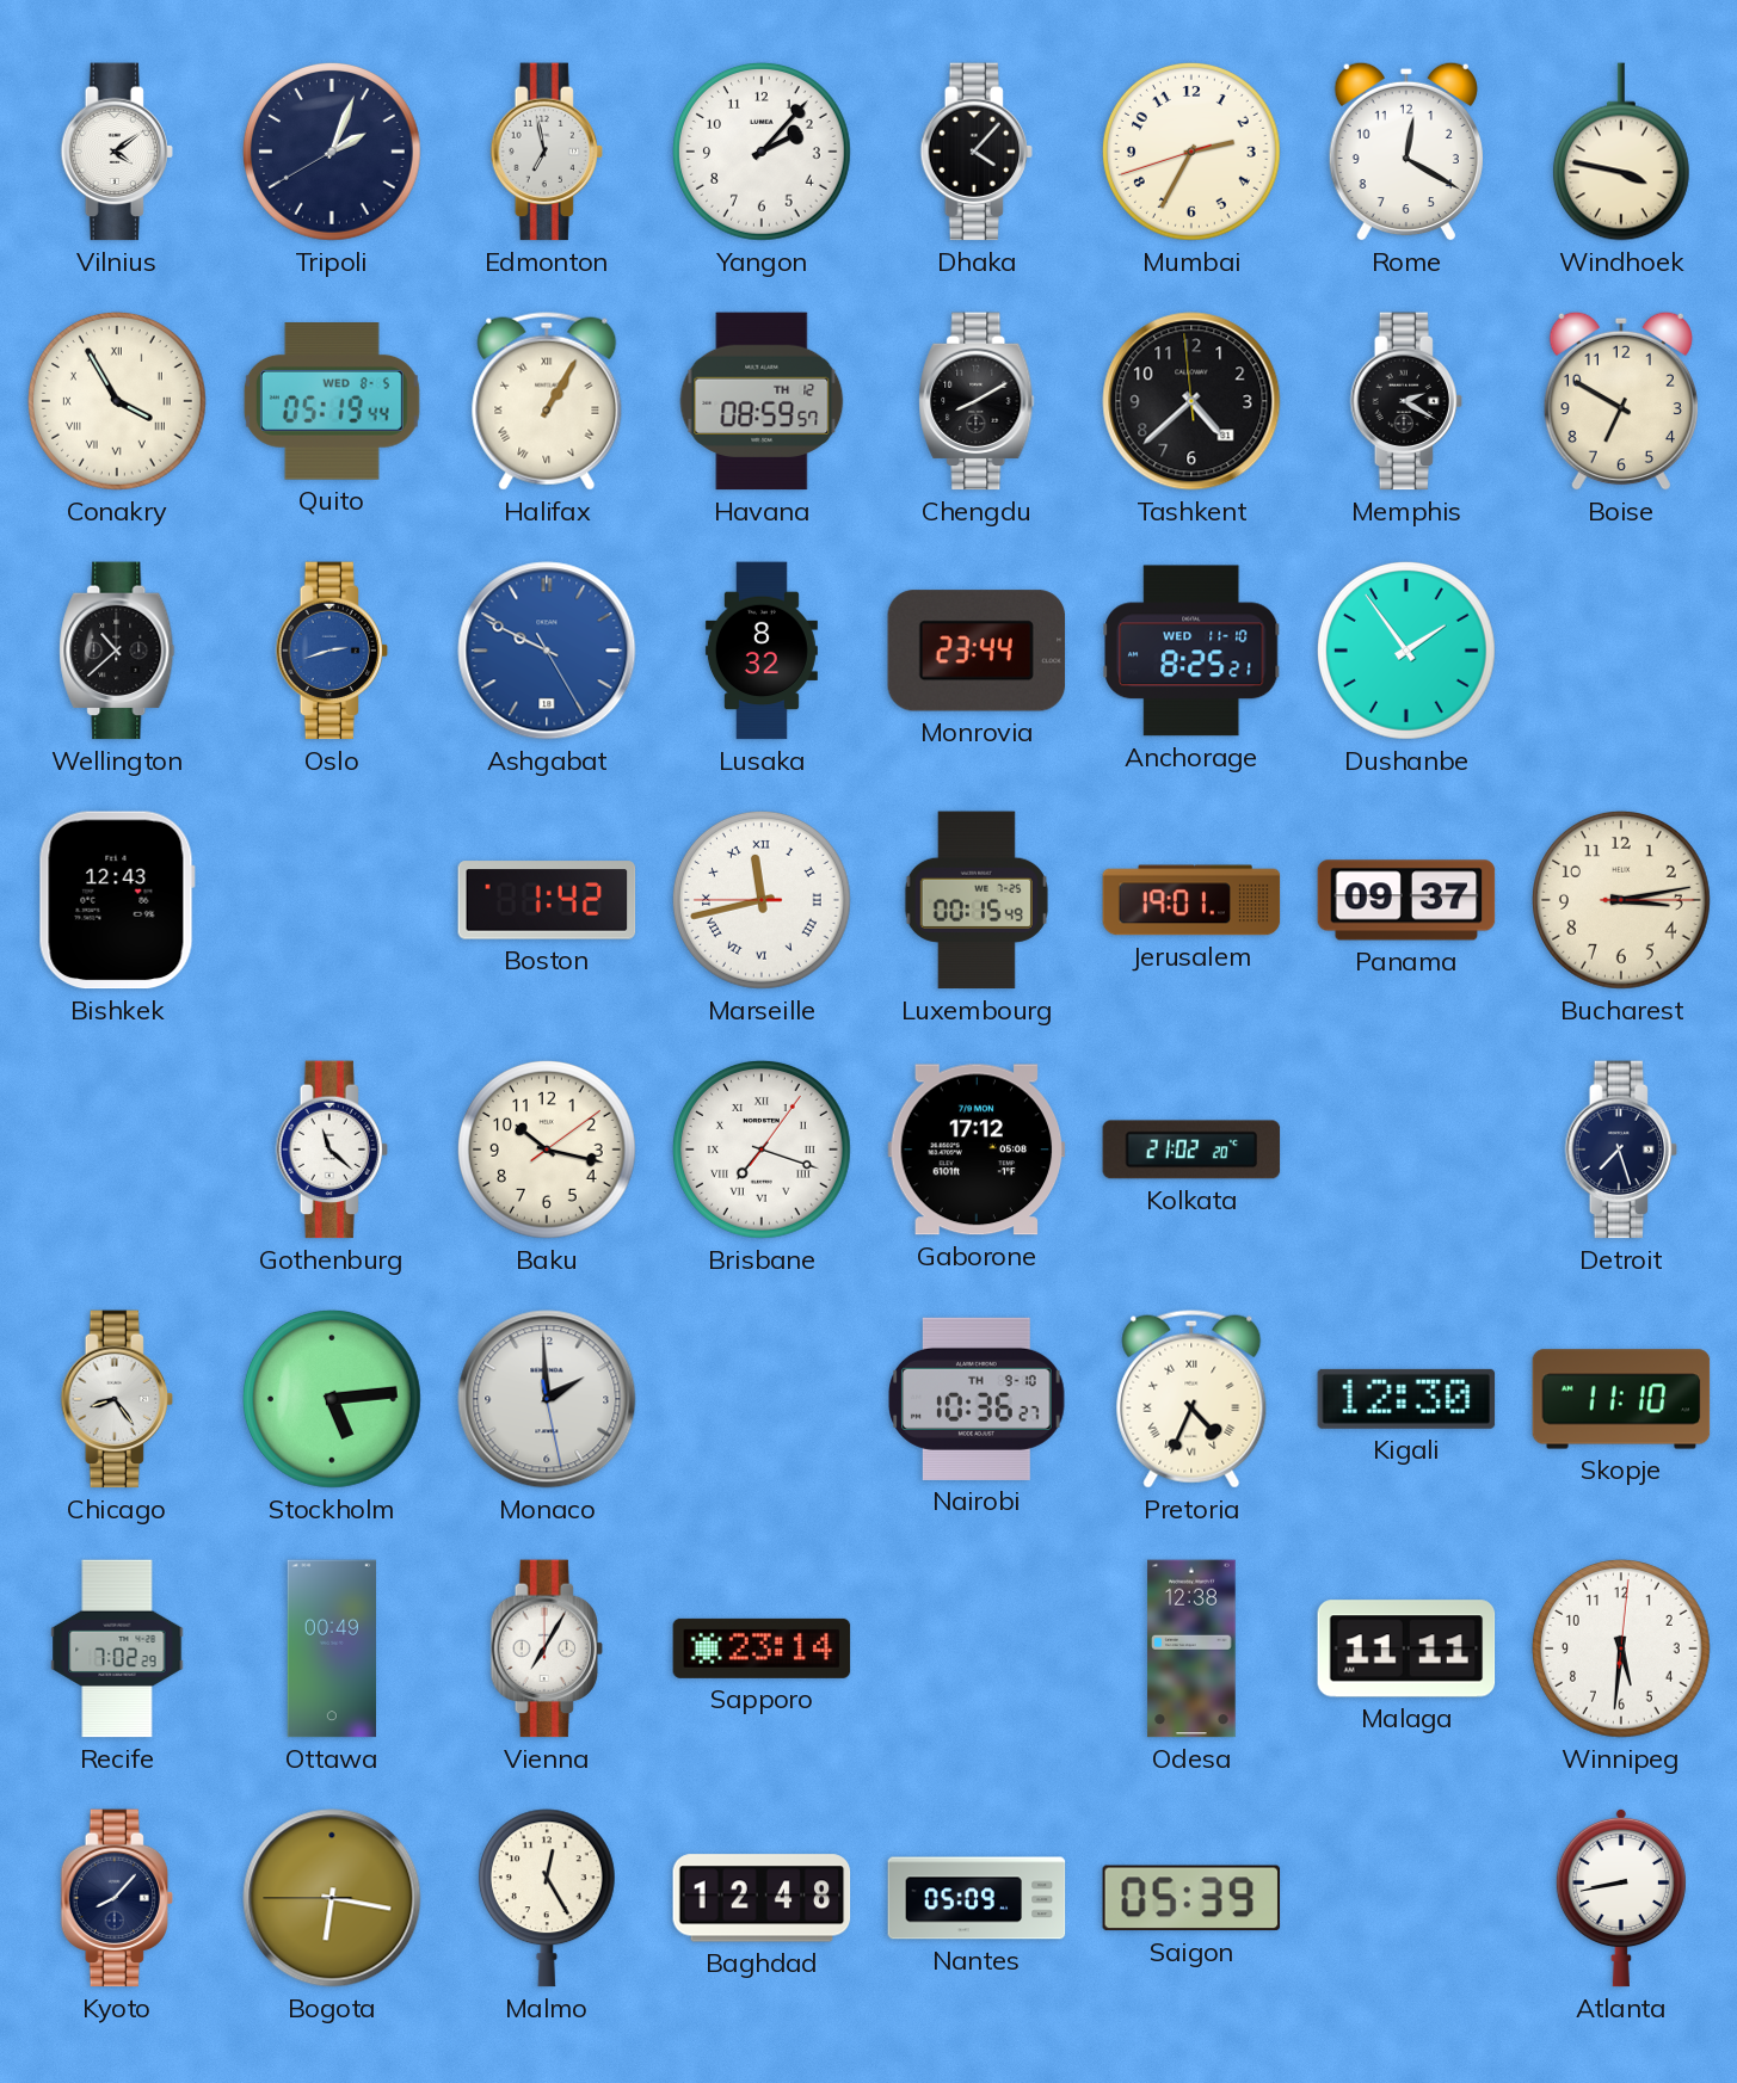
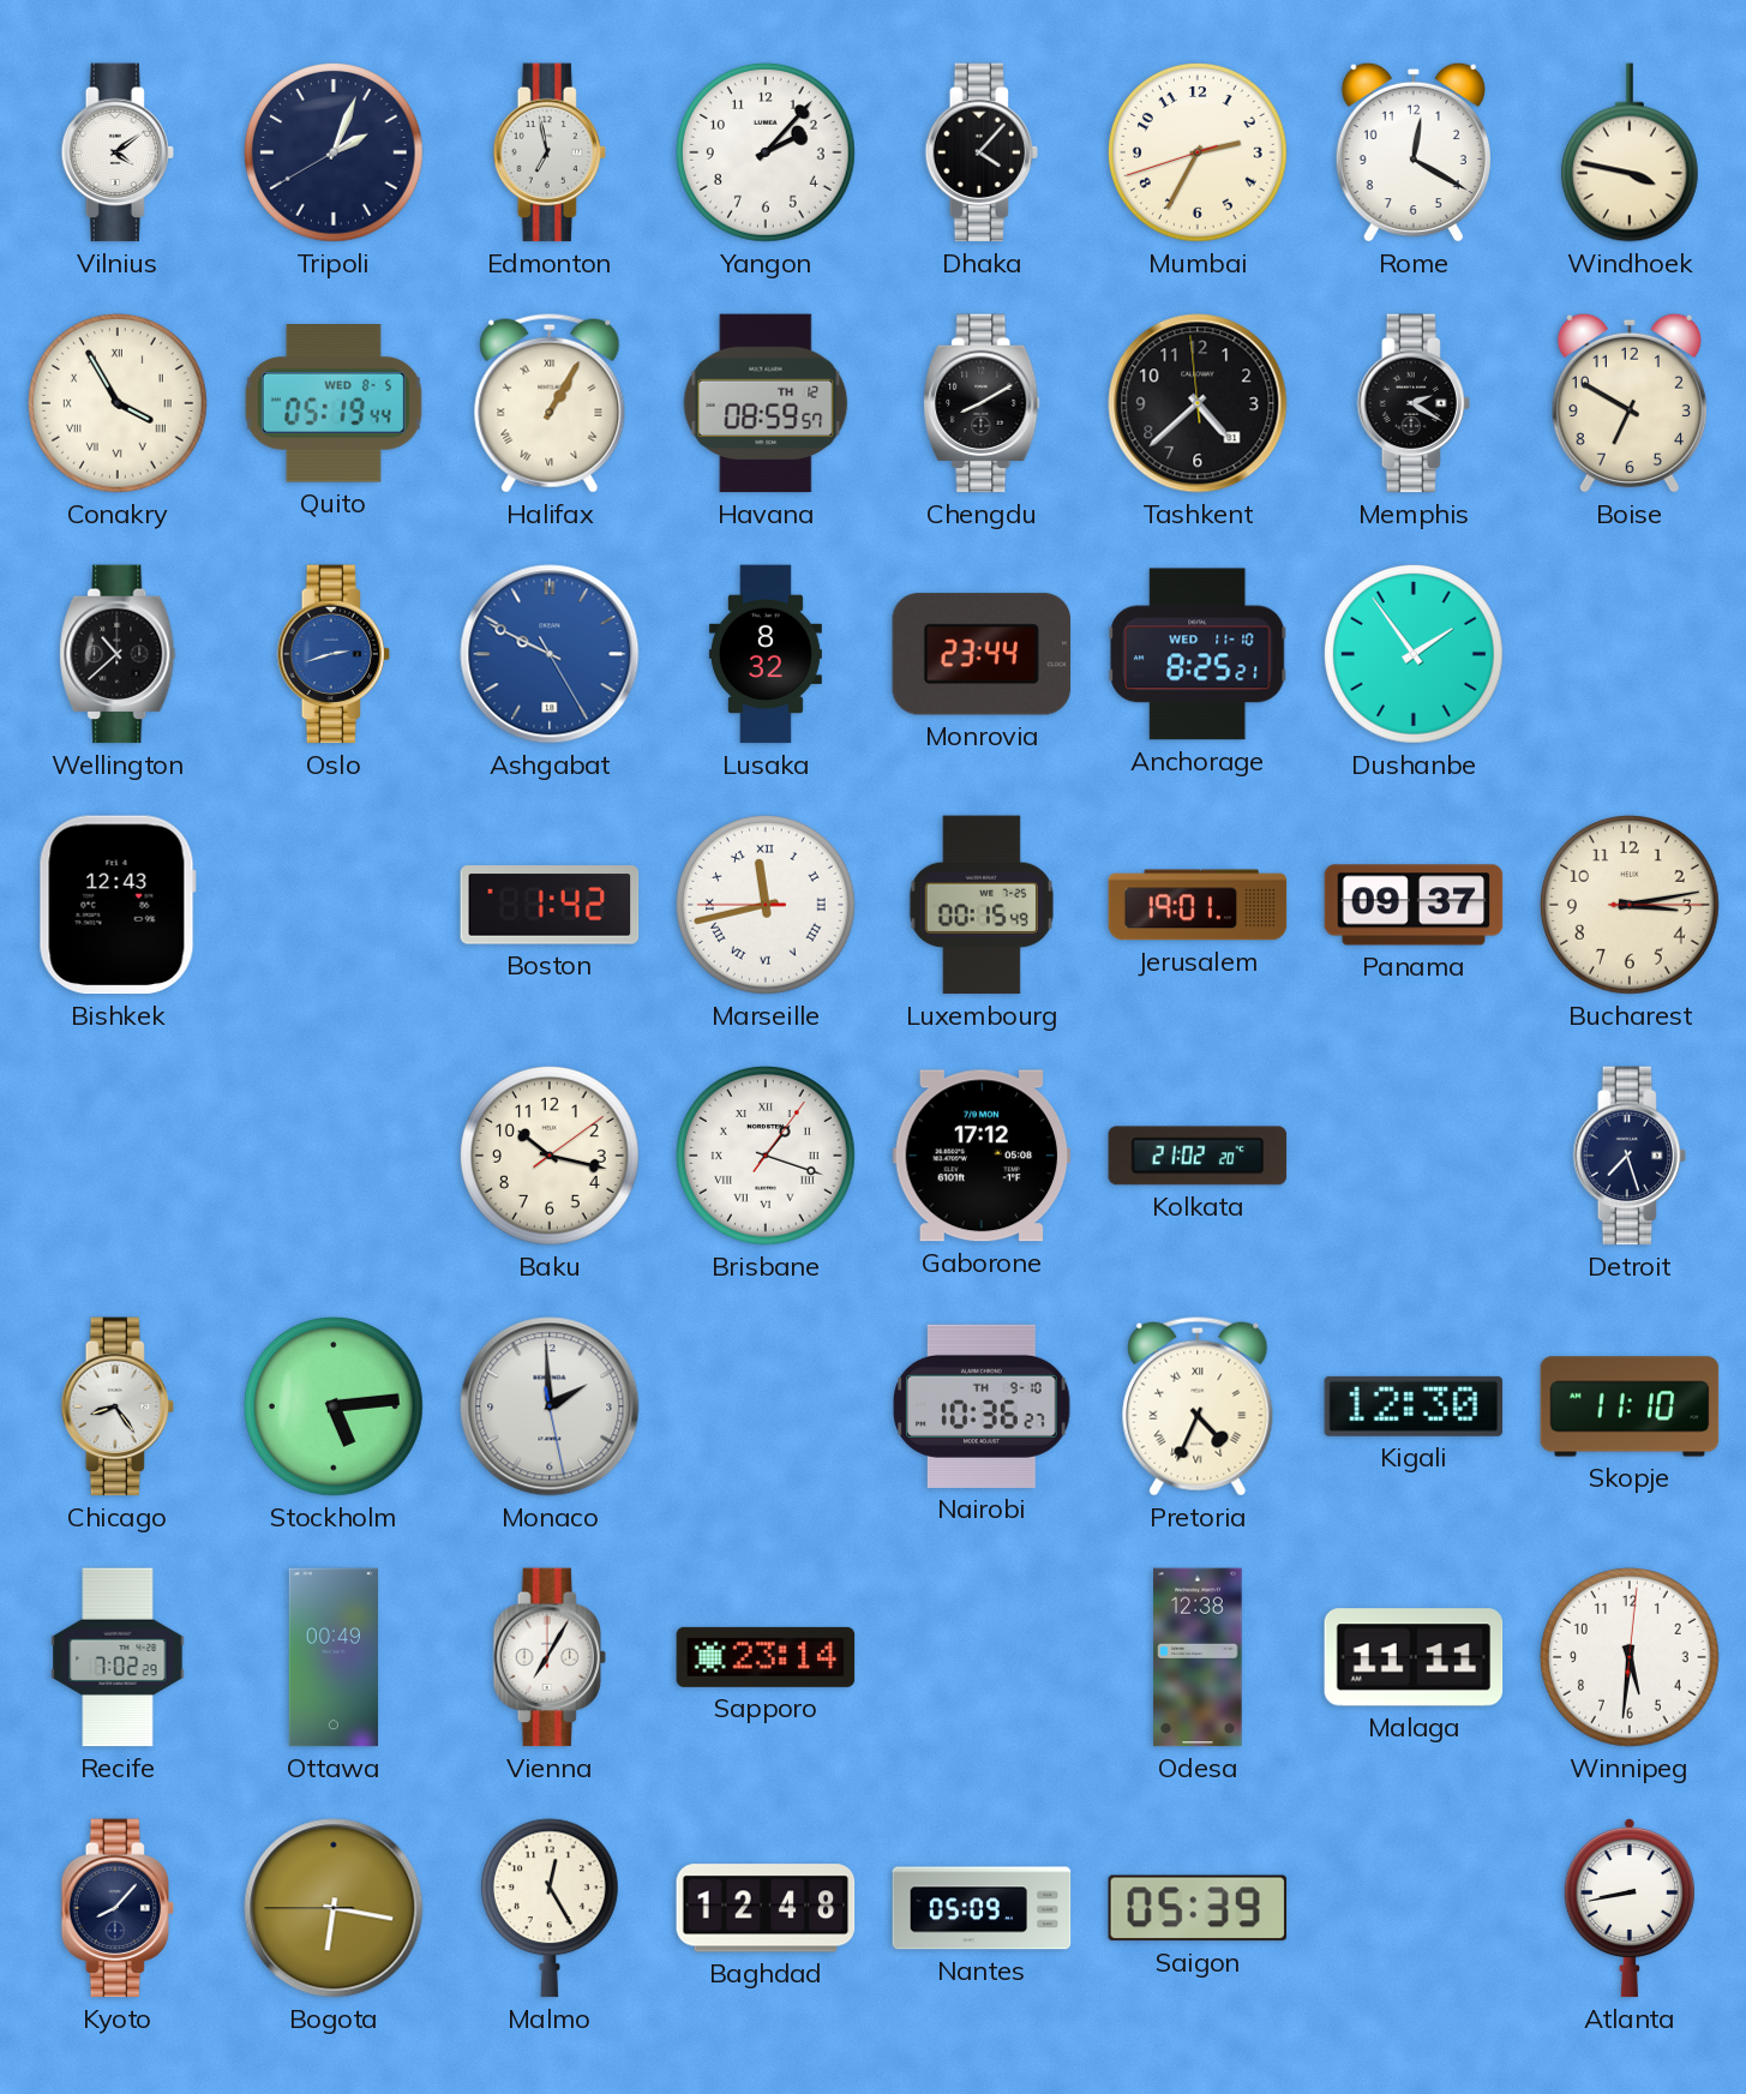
Gothenburg: 11:22 -> none
Brisbane: 7:18 -> 1:18
